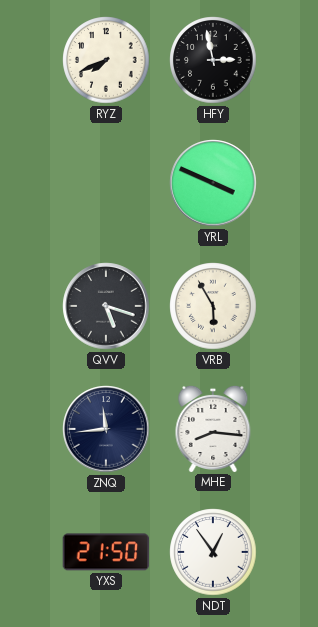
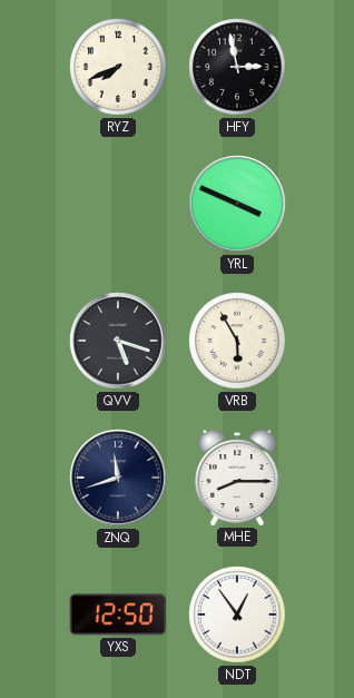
ZNQ: 11:44 -> 11:42
MHE: 8:16 -> 8:15
YXS: 21:50 -> 12:50
